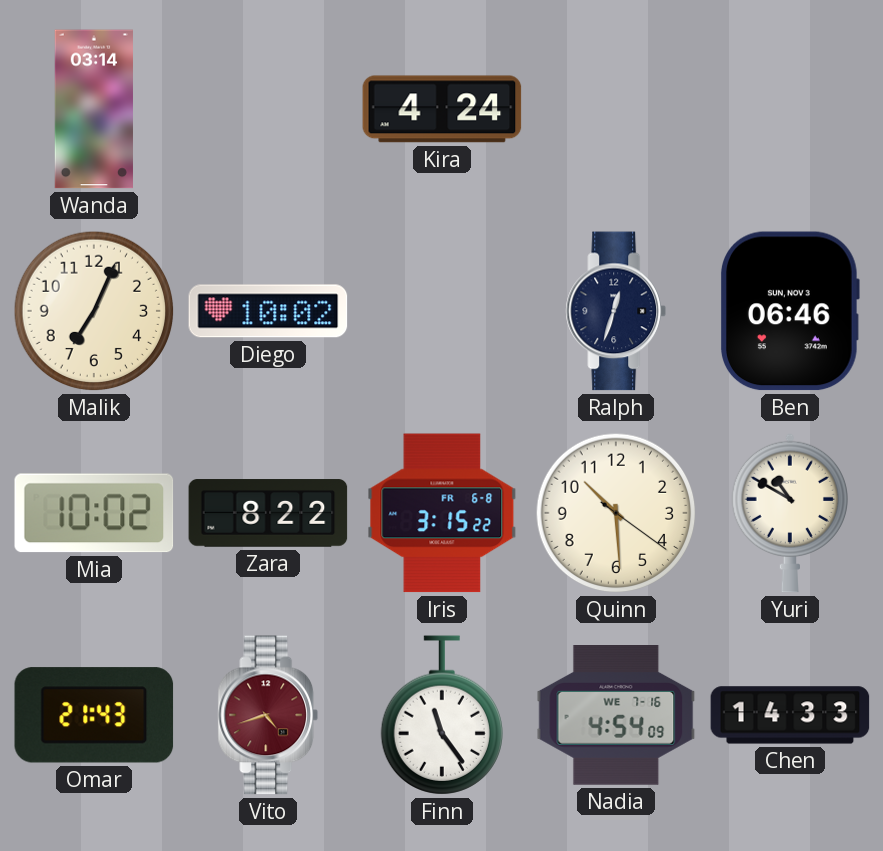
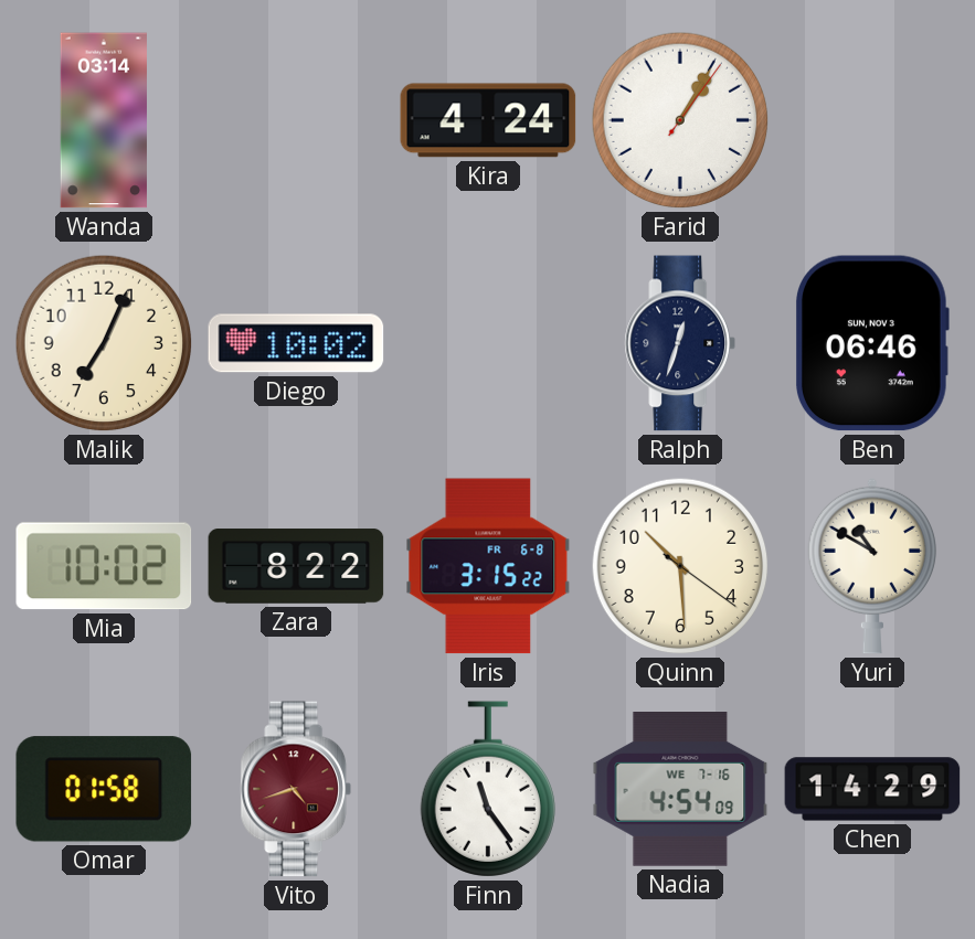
Farid: none -> 1:05
Omar: 21:43 -> 01:58
Chen: 14:33 -> 14:29
